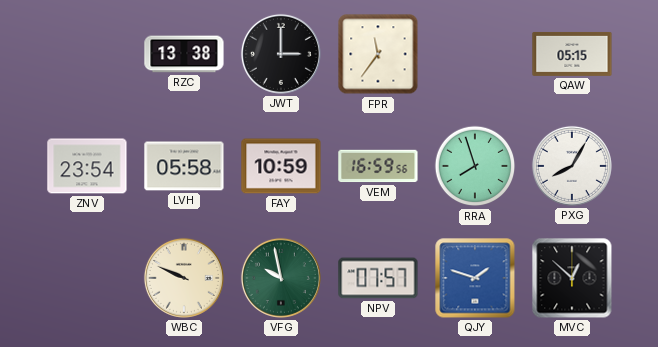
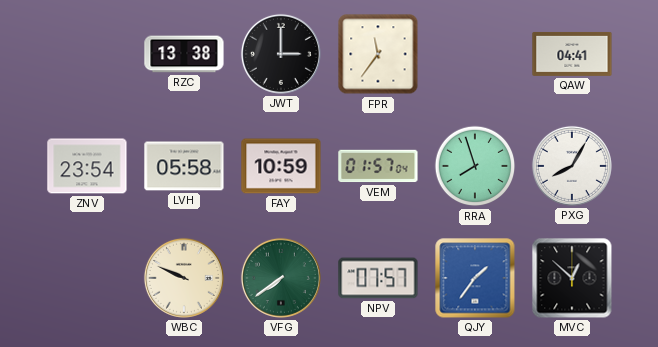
QAW: 05:15 -> 04:41
VEM: 16:59 -> 01:57
VFG: 9:58 -> 7:39
QJY: 1:48 -> 1:36
